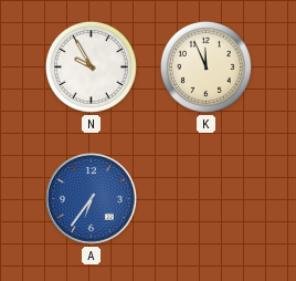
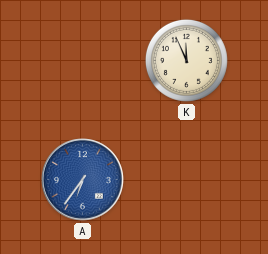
N: 9:55 -> none
